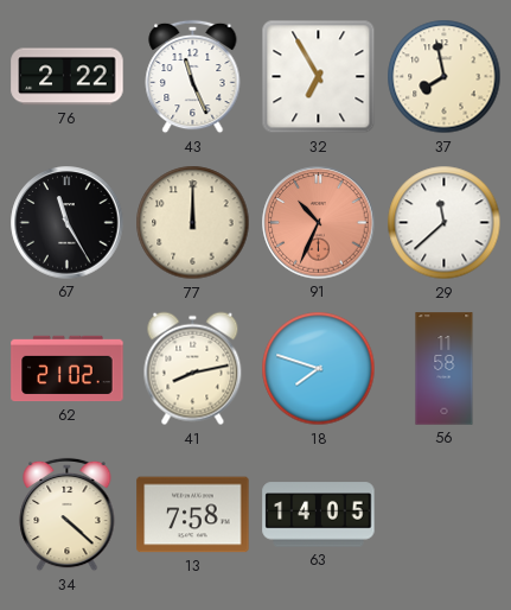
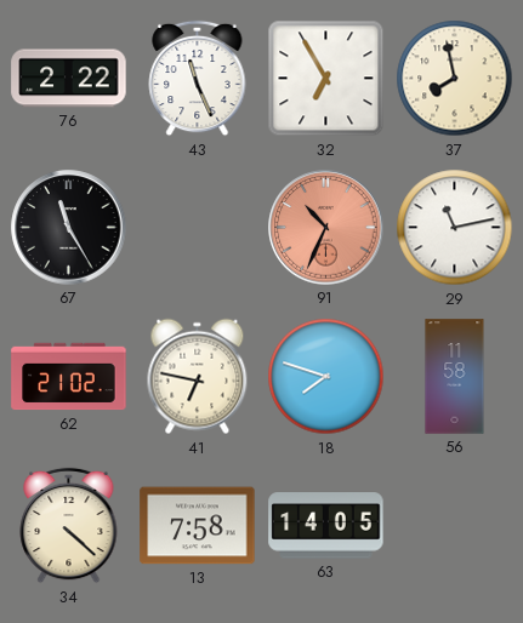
77: 12:00 -> none
29: 11:38 -> 11:13
41: 8:13 -> 6:47
